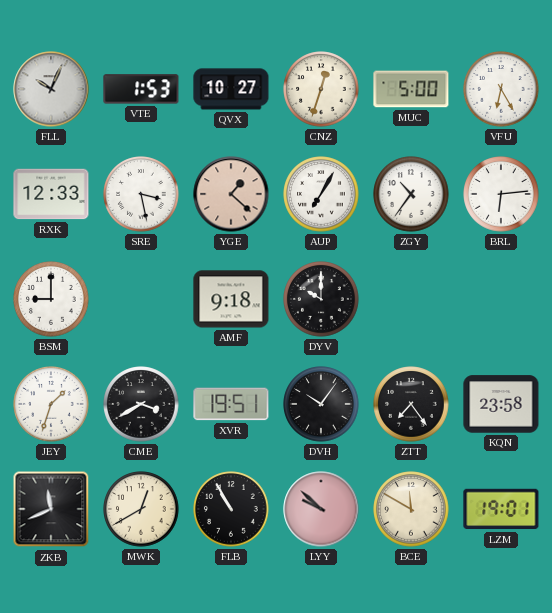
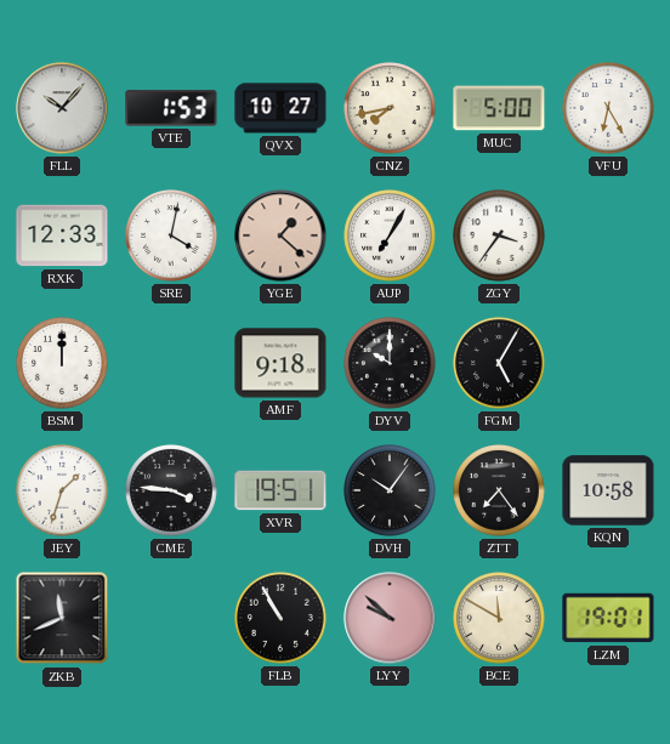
FLL: 10:04 -> 10:07
CNZ: 12:33 -> 7:43
SRE: 3:28 -> 4:02
ZGY: 10:36 -> 3:36
BRL: 6:14 -> none
BSM: 9:00 -> 12:00
FGM: none -> 5:05
CME: 3:40 -> 3:46
KQN: 23:58 -> 10:58
MWK: 12:40 -> none
